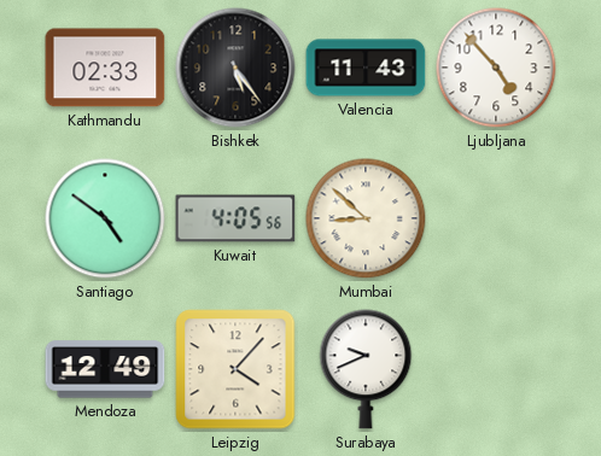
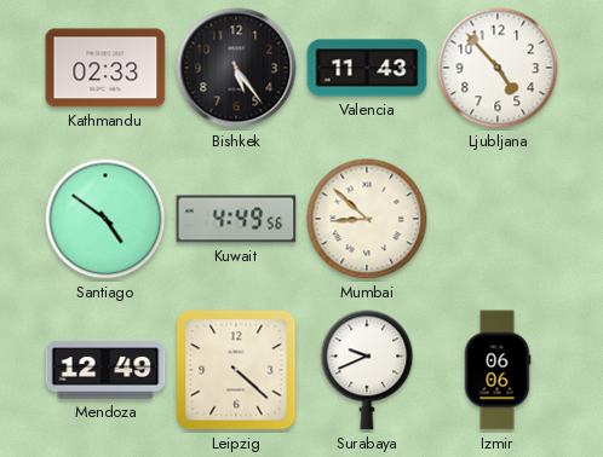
Kuwait: 4:05 -> 4:49
Leipzig: 4:07 -> 4:22
Izmir: none -> 06:06
